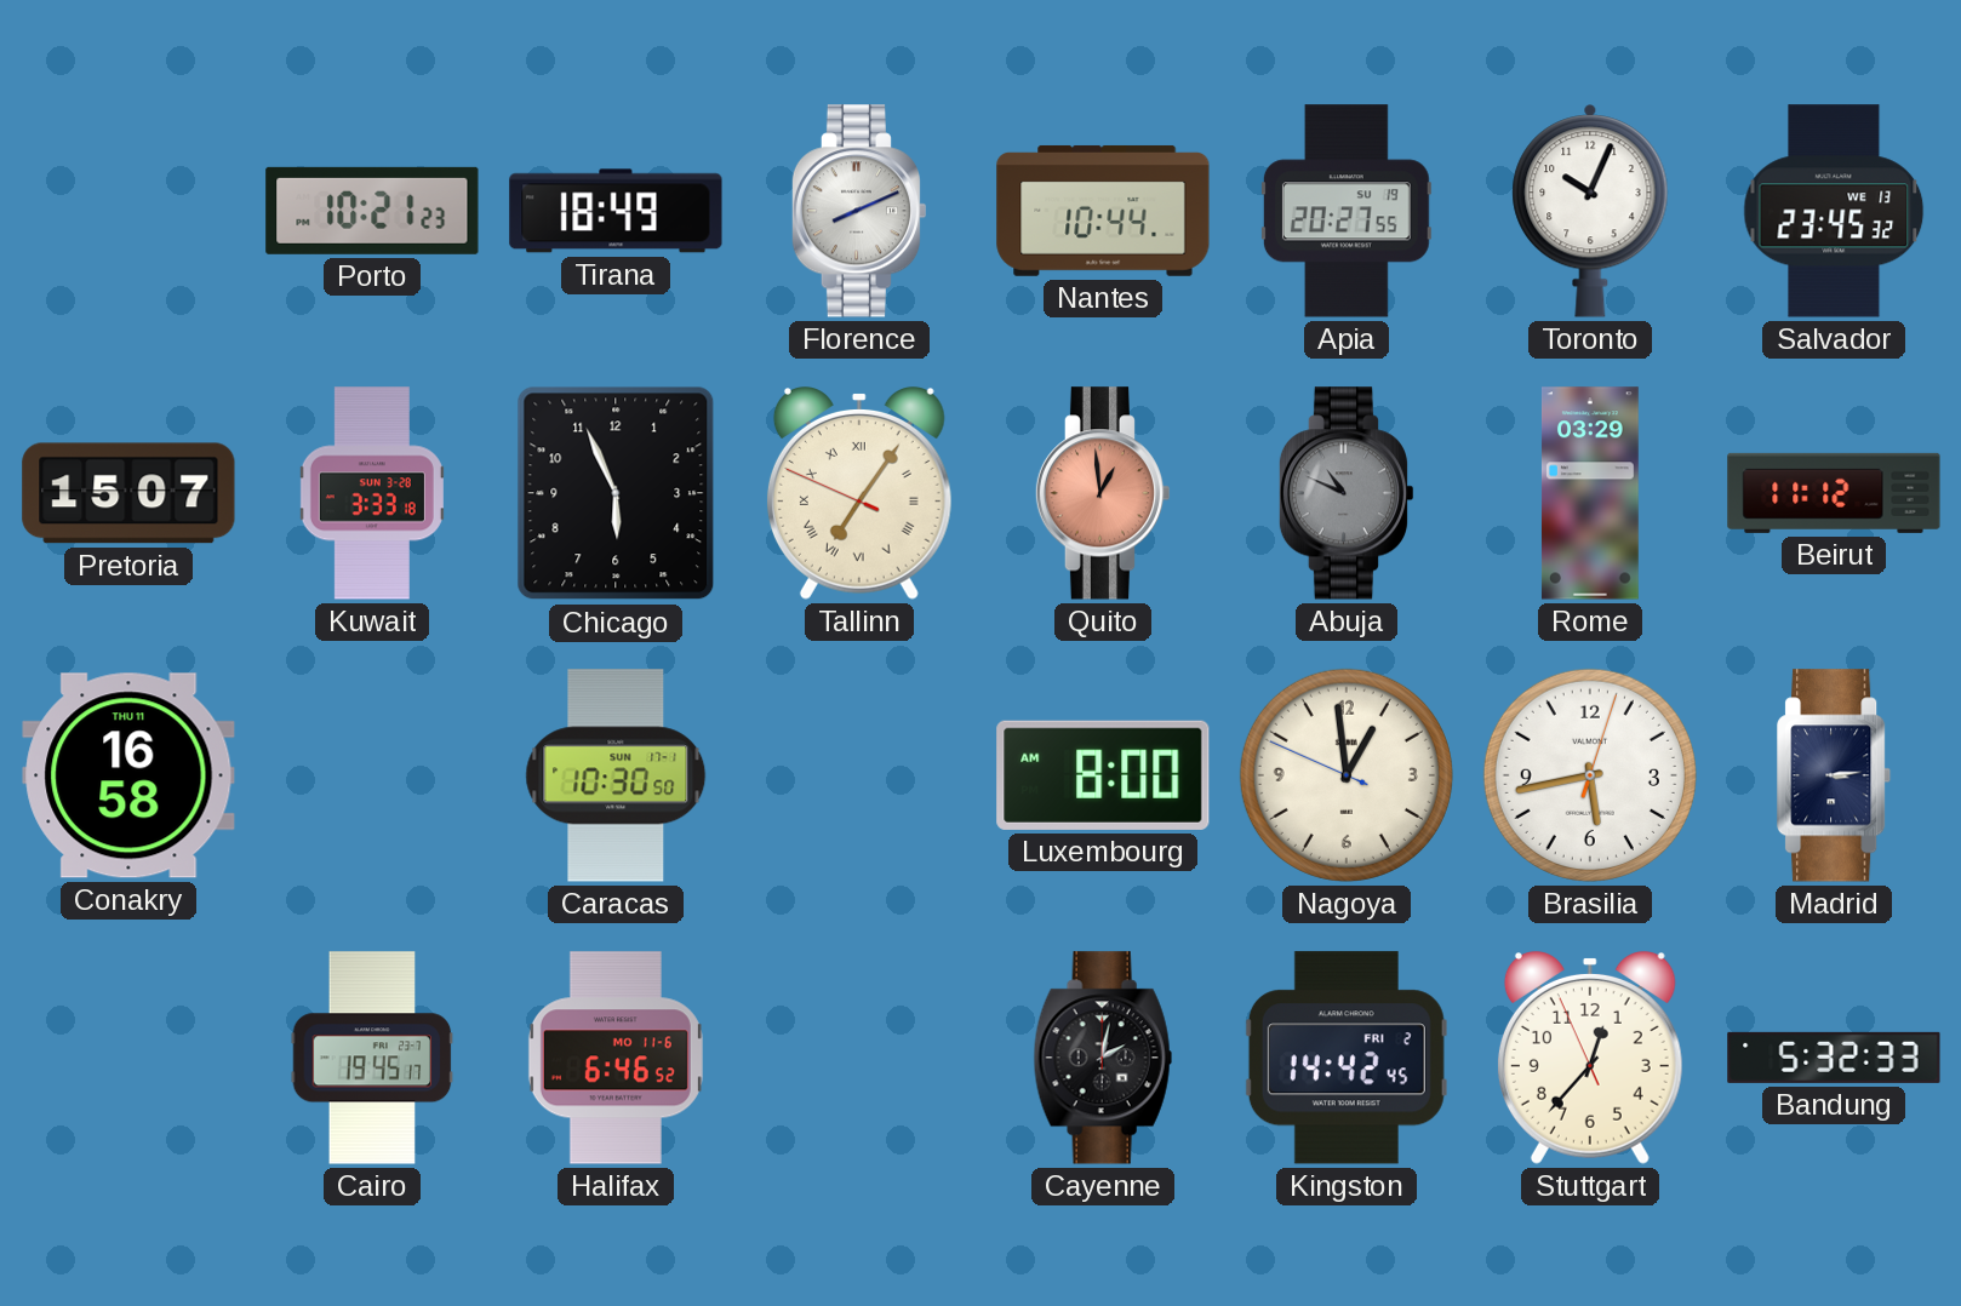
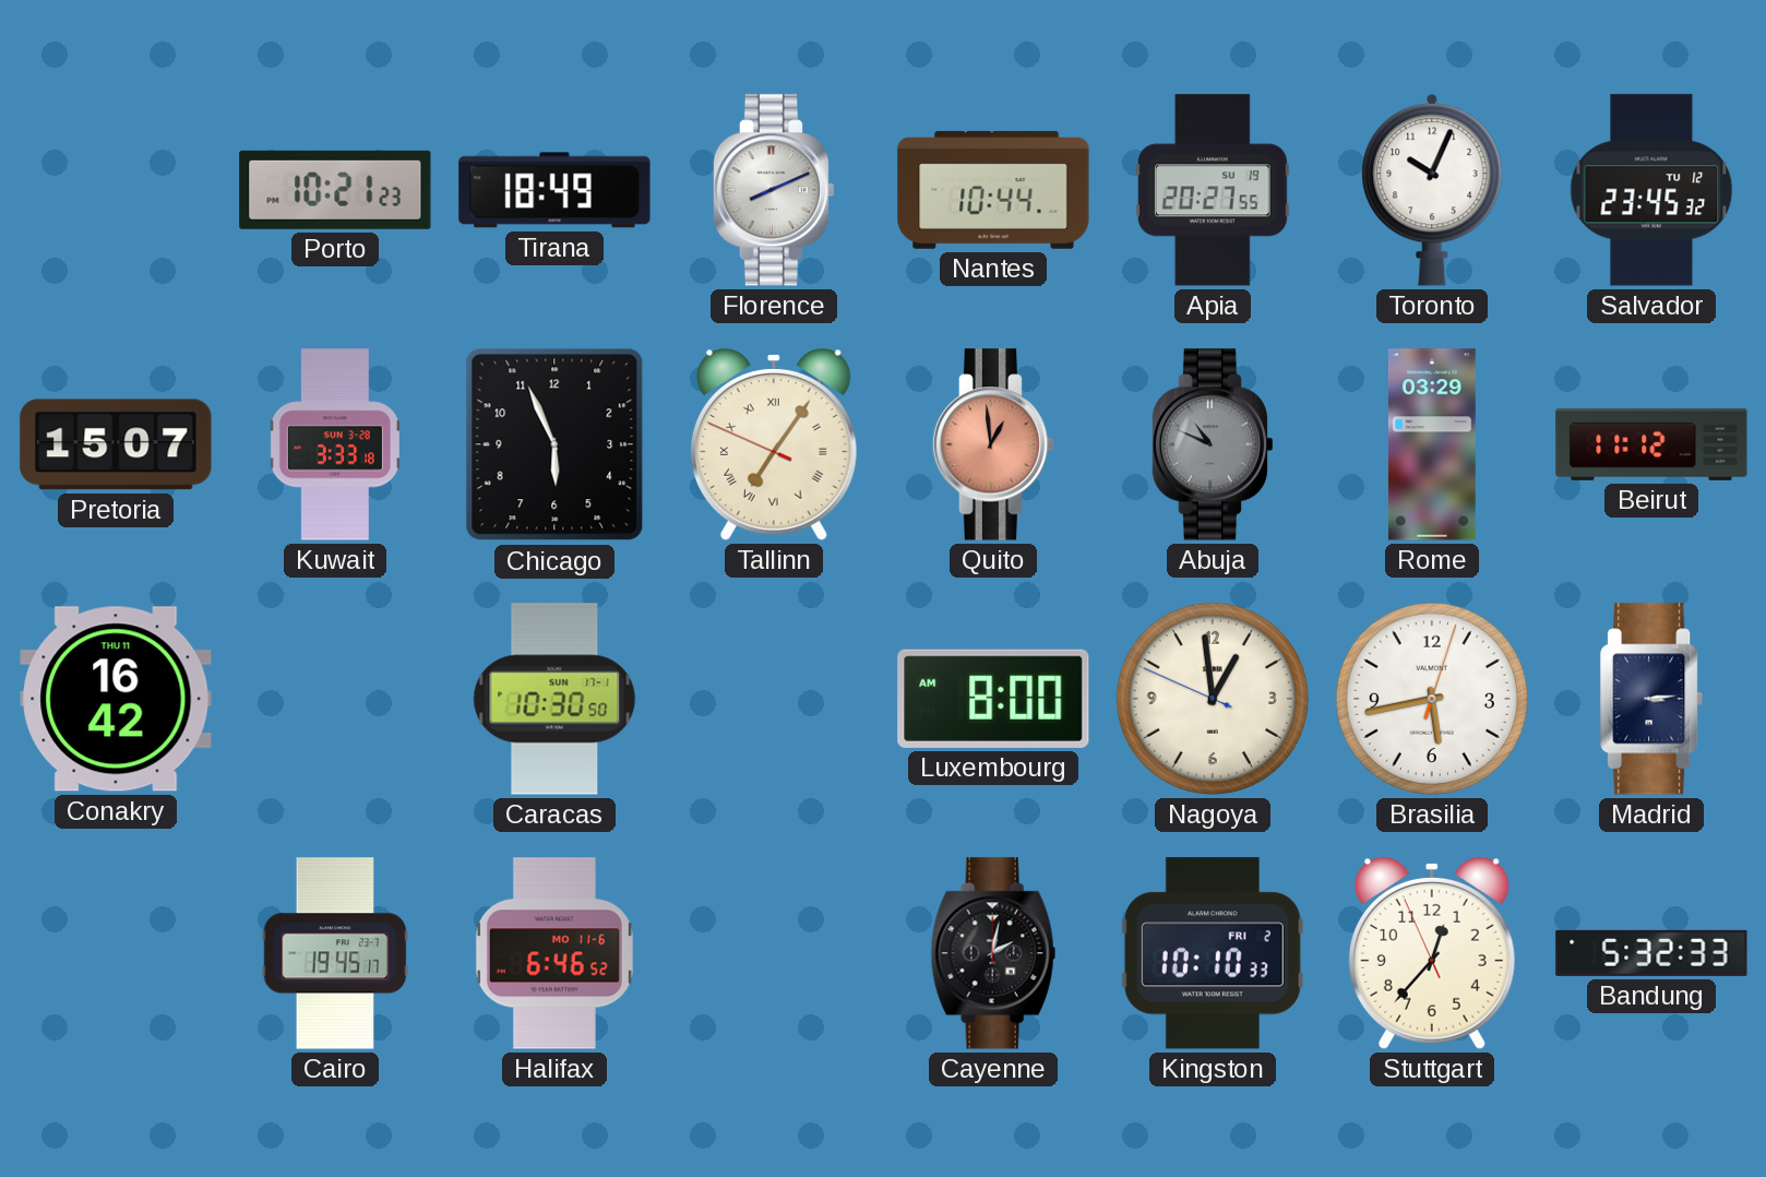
Salvador date: WE 13 -> TU 12
Conakry: 16:58 -> 16:42
Kingston: 14:42 -> 10:10
